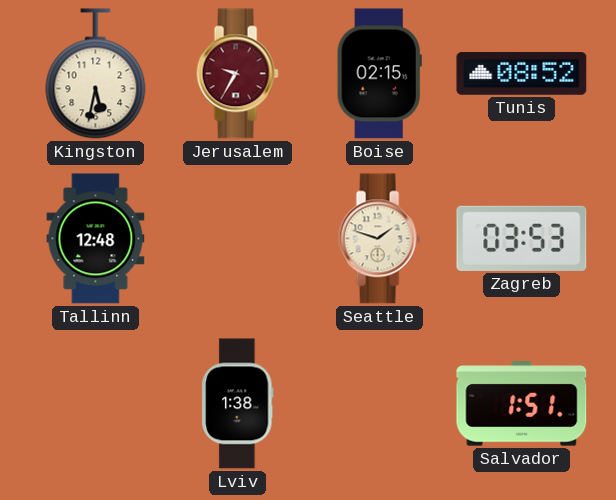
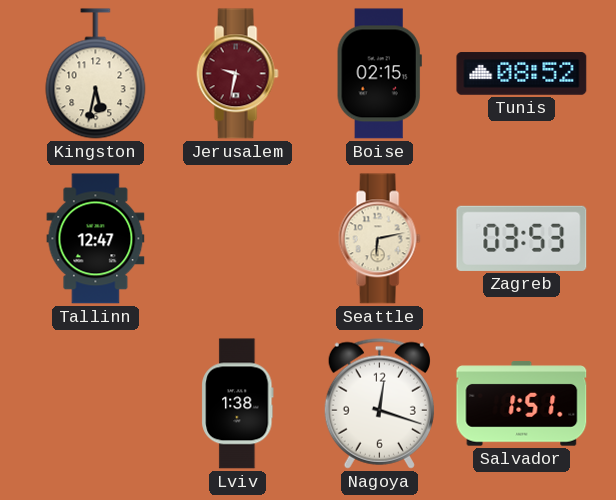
Jerusalem: 9:35 -> 9:32
Tallinn: 12:48 -> 12:47
Seattle: 1:48 -> 6:13
Nagoya: none -> 12:18
